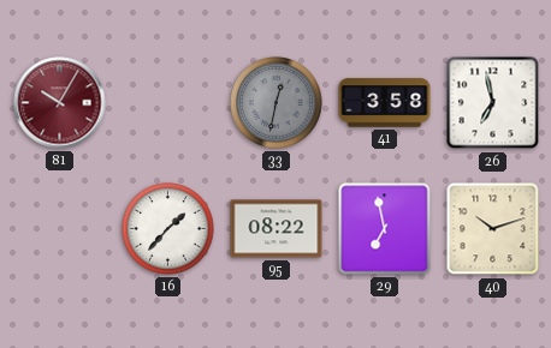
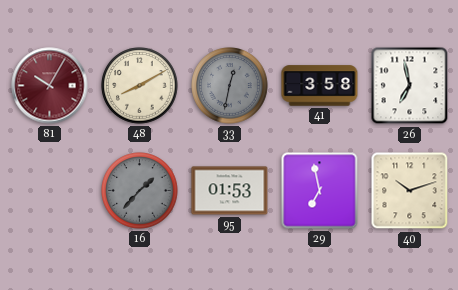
48: none -> 8:10
16 dial: white -> grey
95: 08:22 -> 01:53
